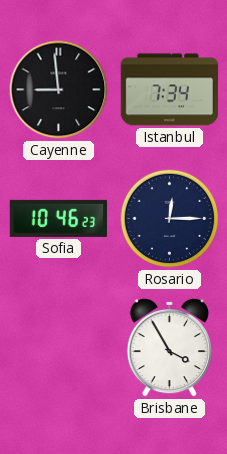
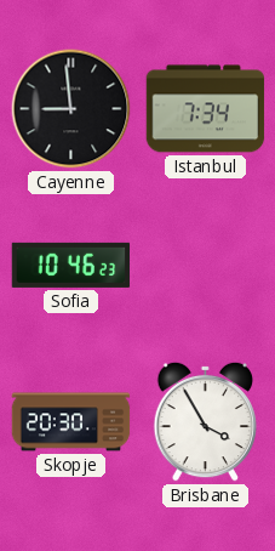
Rosario: 12:15 -> none
Skopje: none -> 20:30
